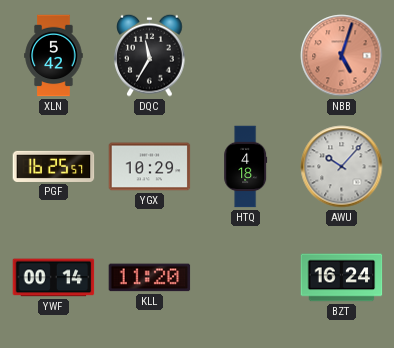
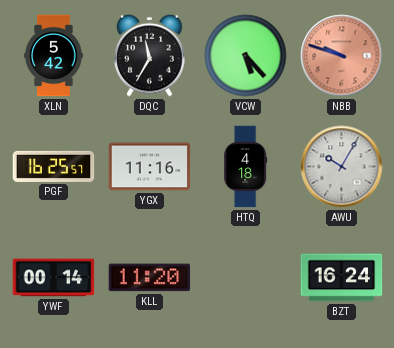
VCW: none -> 5:23
NBB: 5:03 -> 9:48
YGX: 10:29 -> 11:16
AWU: 10:07 -> 10:05
